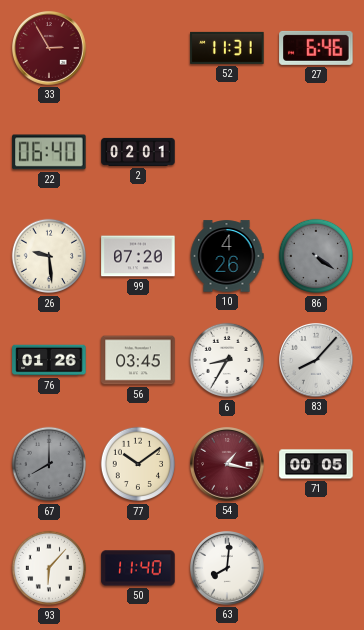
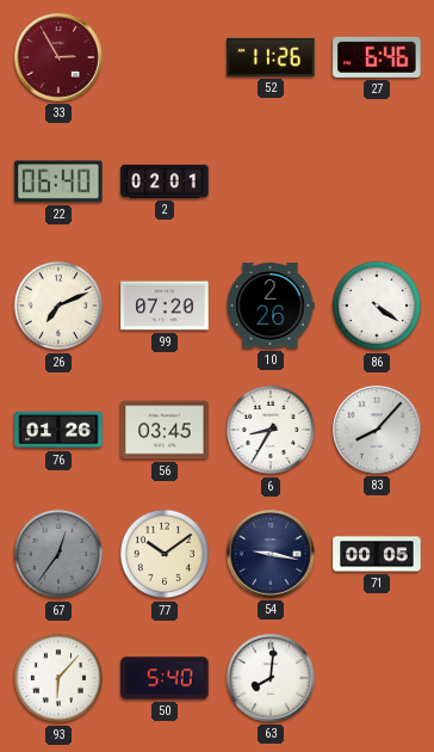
52: 11:31 -> 11:26
26: 9:29 -> 7:11
10: 4:26 -> 2:26
86 dial: grey -> white
67: 8:00 -> 12:36
54: 1:17 -> 9:17
54 dial: burgundy -> navy
50: 11:40 -> 5:40
